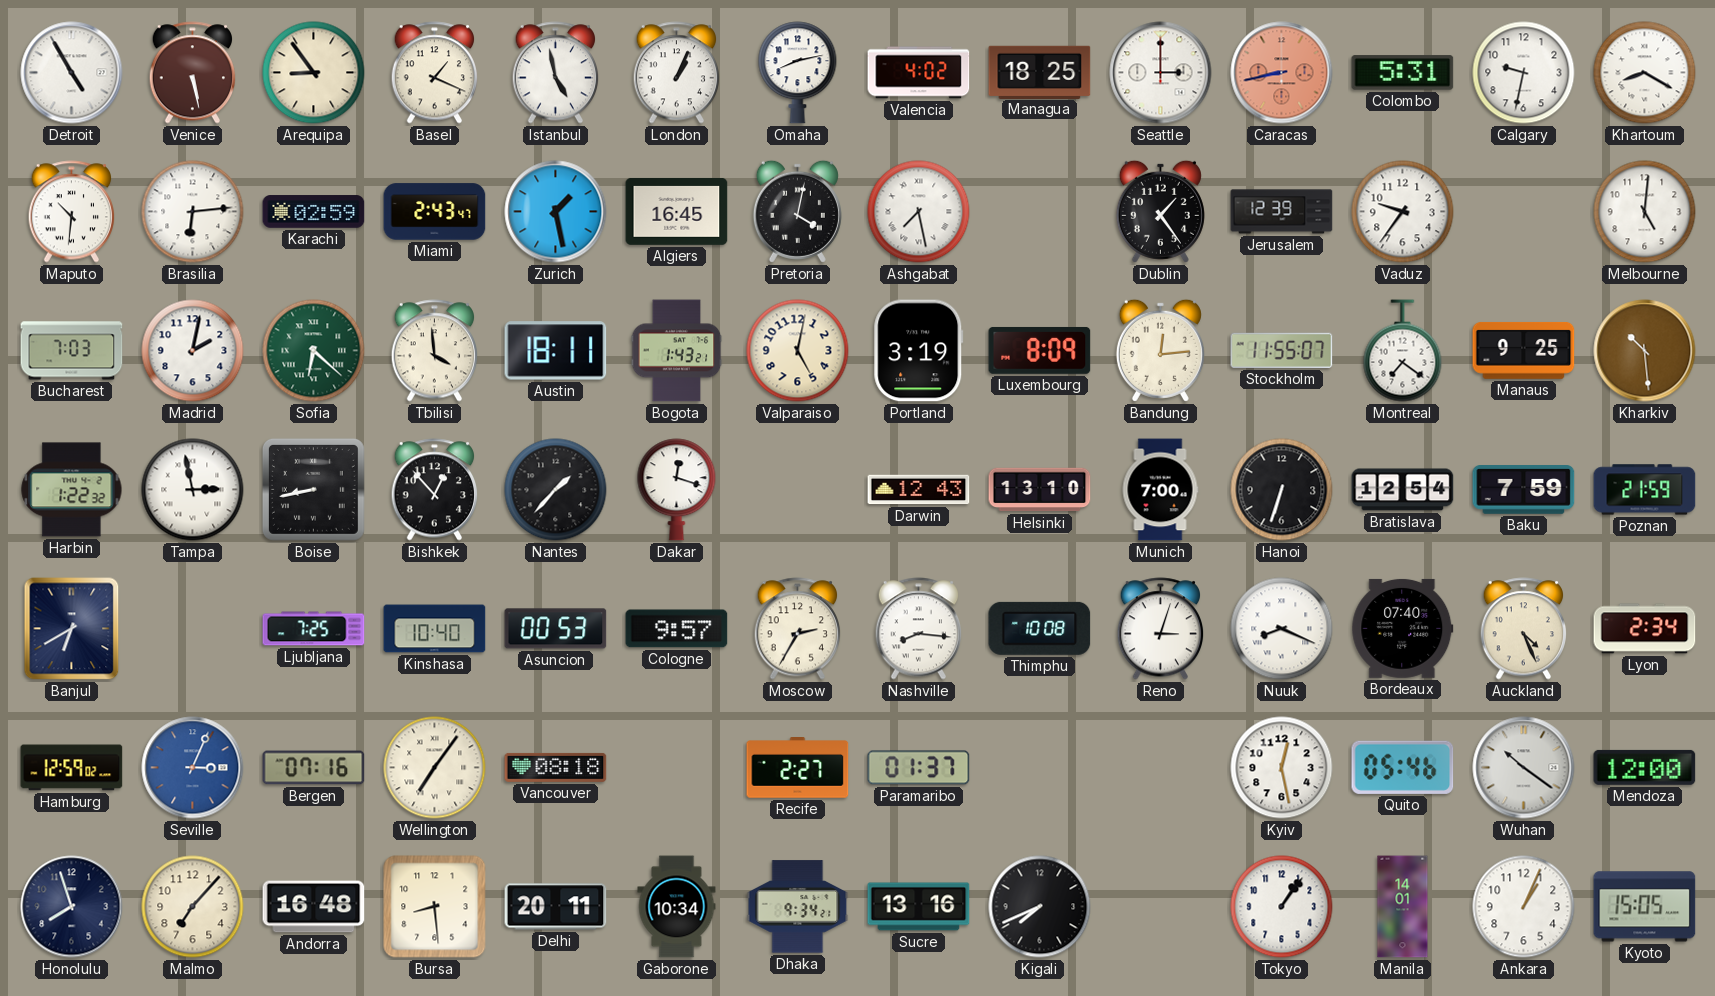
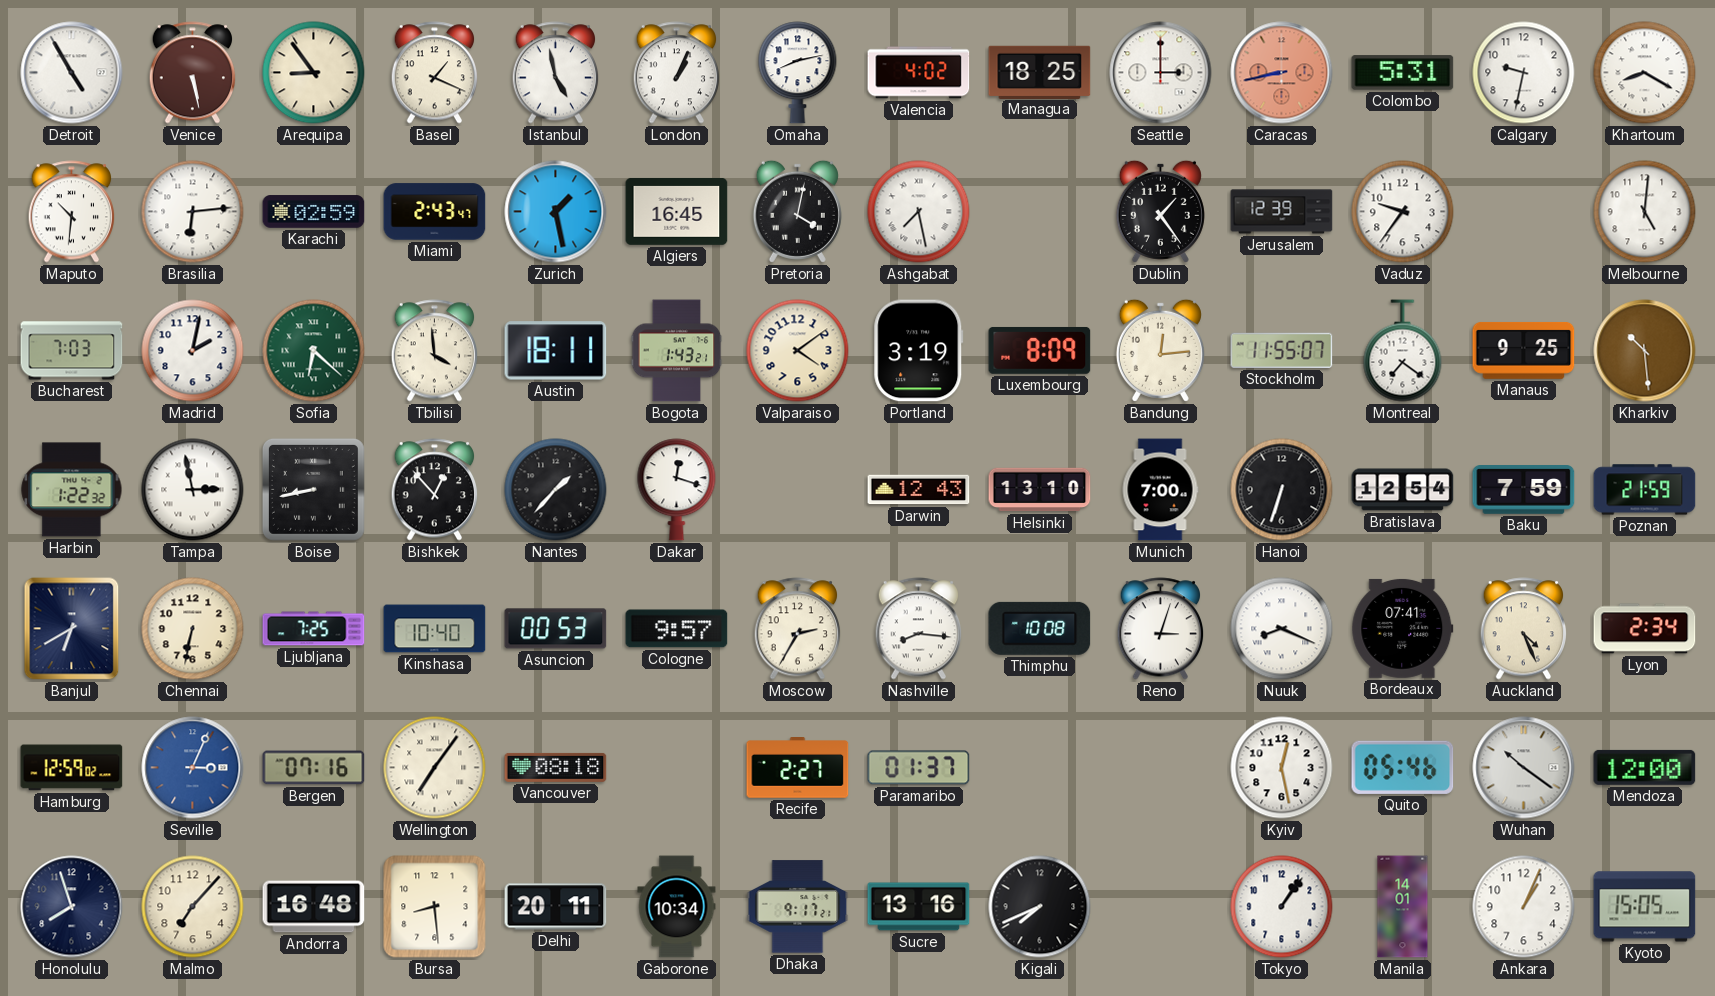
Valparaiso: 5:02 -> 4:09
Chennai: none -> 6:32
Bordeaux: 07:40 -> 07:41
Dhaka: 9:34 -> 9:17
